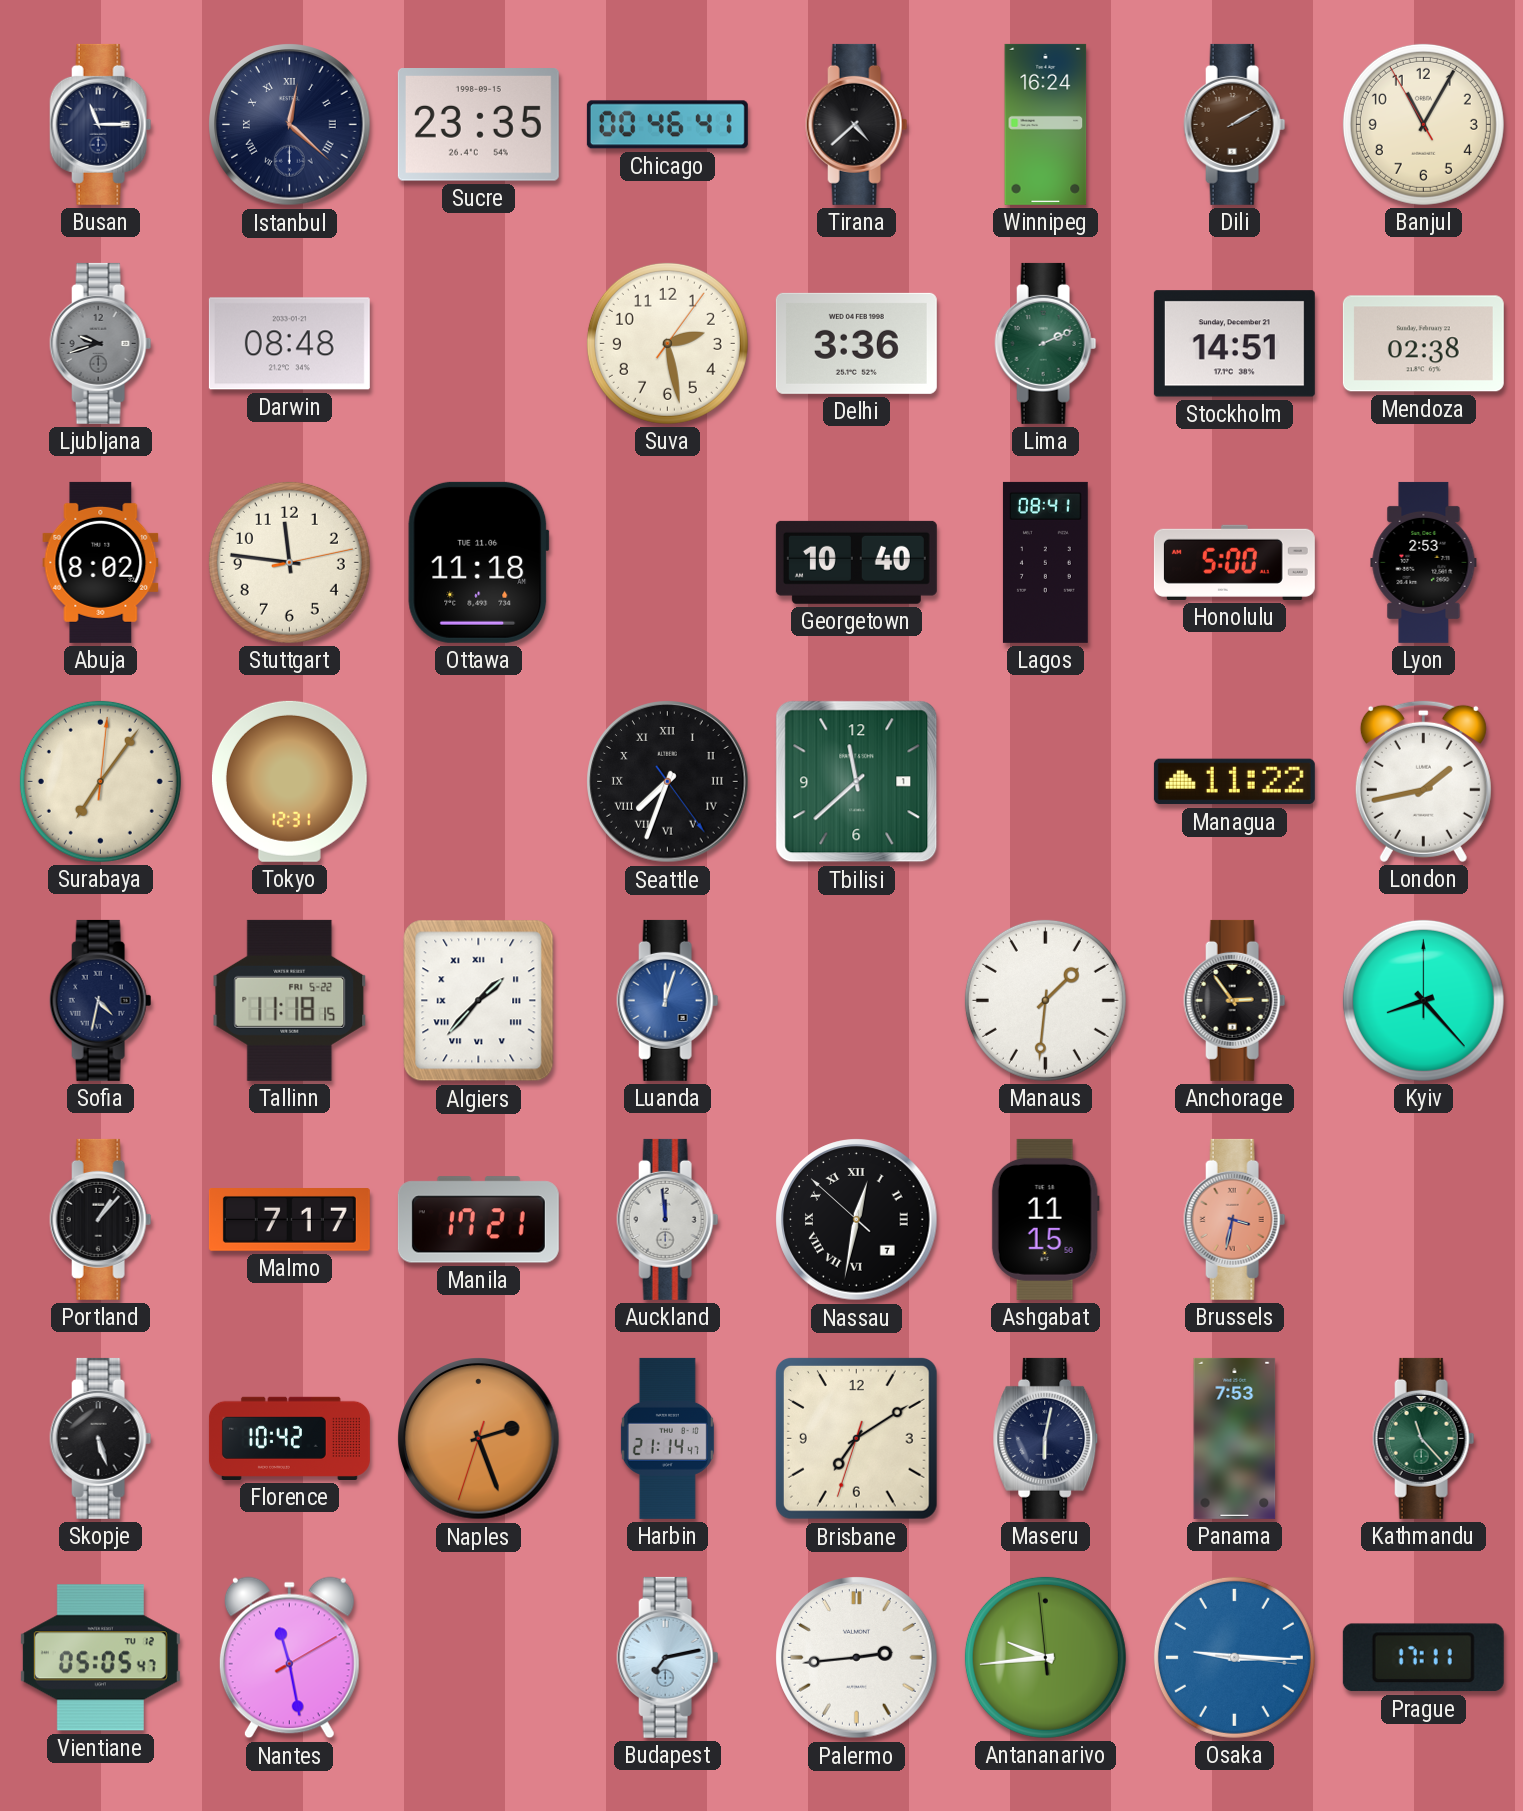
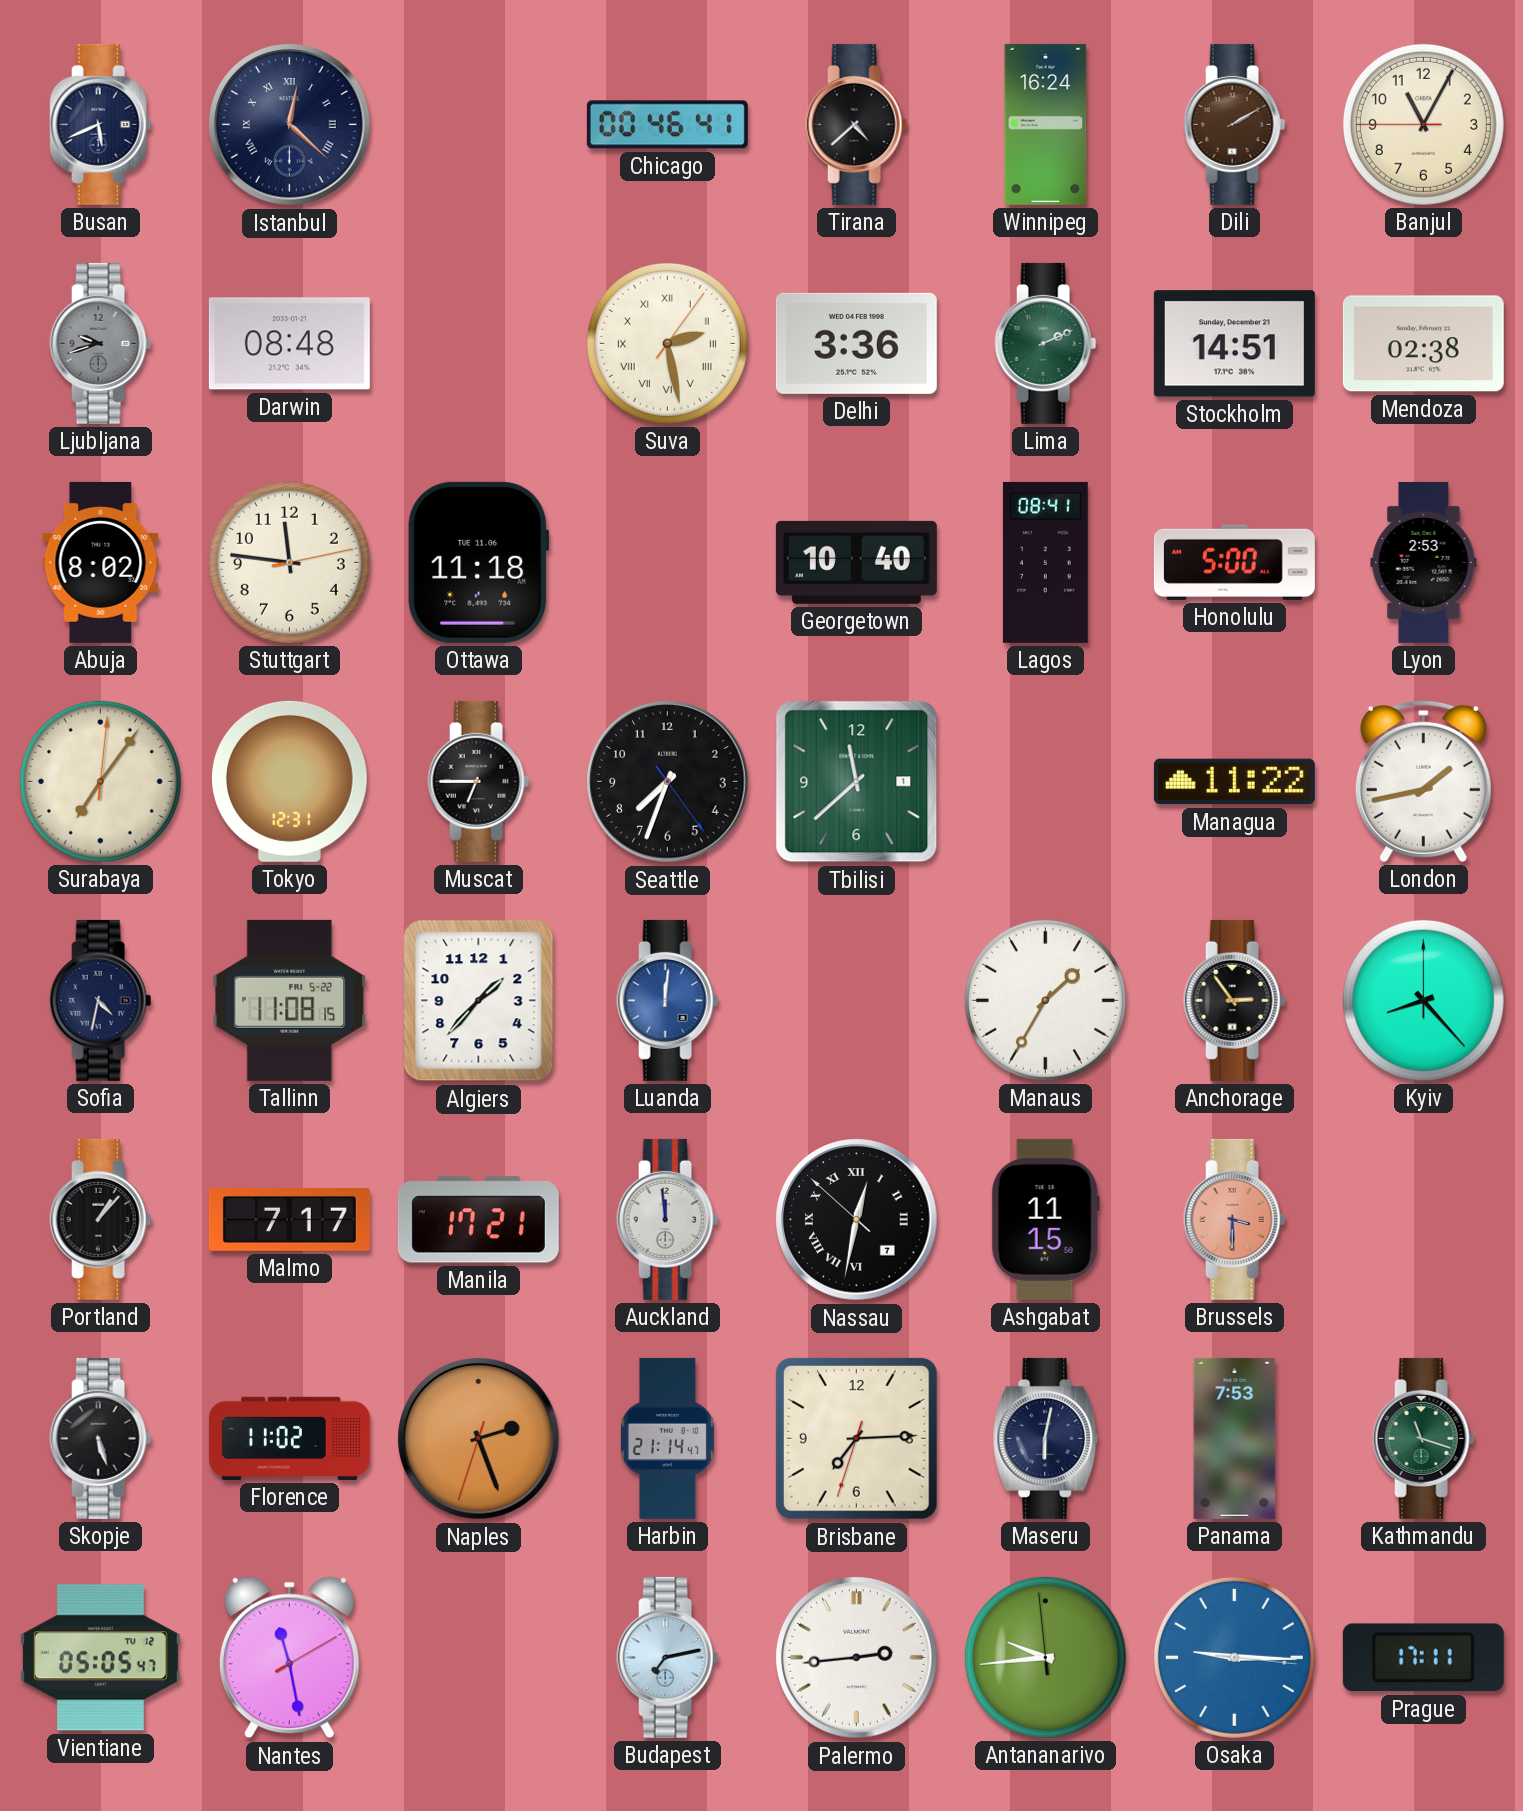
Busan: 11:15 -> 5:41
Sucre: 23:35 -> none
Banjul: 11:04:55 -> 11:04:45
Suva numerals: Arabic -> Roman
Muscat: none -> 6:45
Seattle numerals: Roman -> Arabic
Tallinn: 11:18 -> 11:08
Algiers numerals: Roman -> Arabic
Luanda: 12:03 -> 12:01
Manaus: 1:31 -> 1:35
Brussels: 3:32 -> 3:30
Florence: 10:42 -> 11:02
Brisbane: 7:09 -> 7:14
Kathmandu: 11:23 -> 11:18
